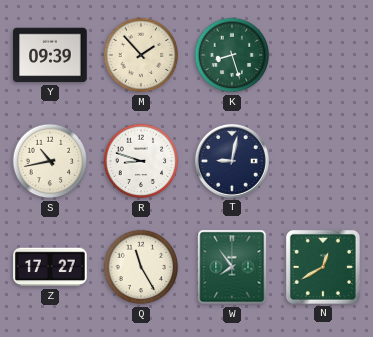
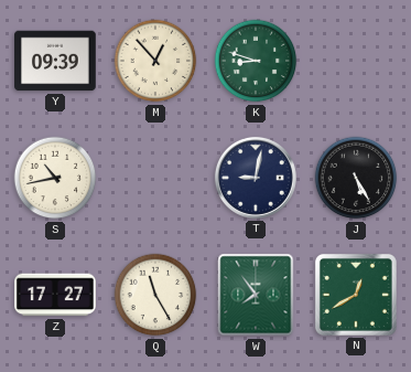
M: 1:53 -> 12:53
K: 8:27 -> 8:48
R: 8:48 -> none
J: none -> 5:25
